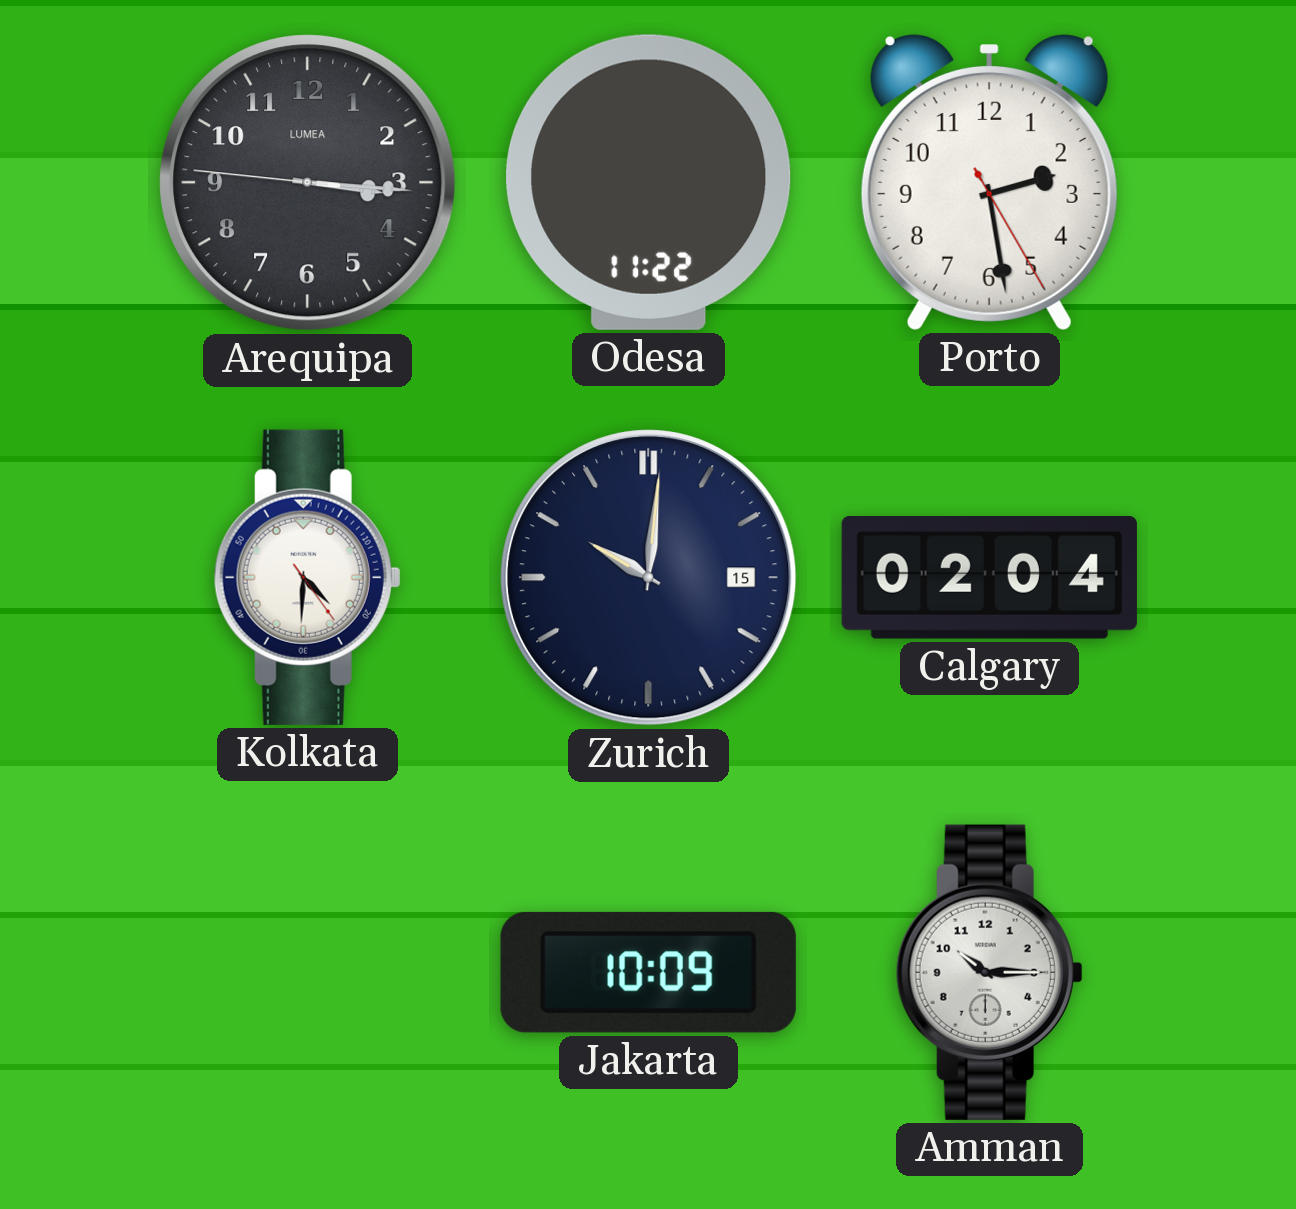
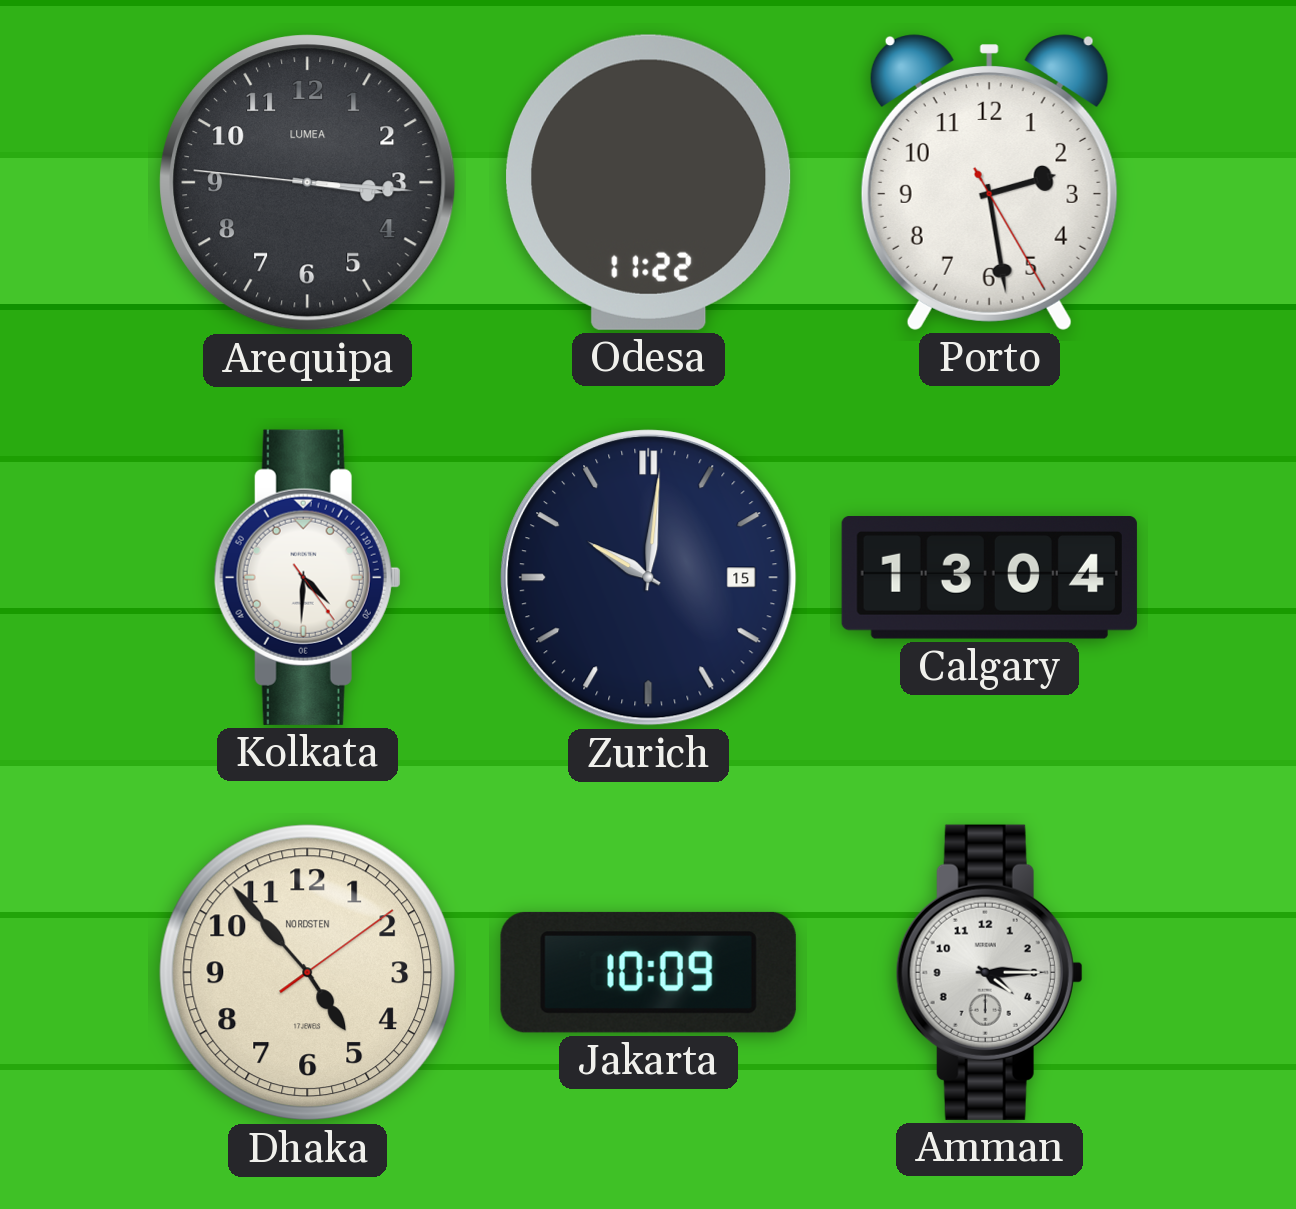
Calgary: 02:04 -> 13:04
Dhaka: none -> 4:53
Amman: 10:15 -> 4:15
